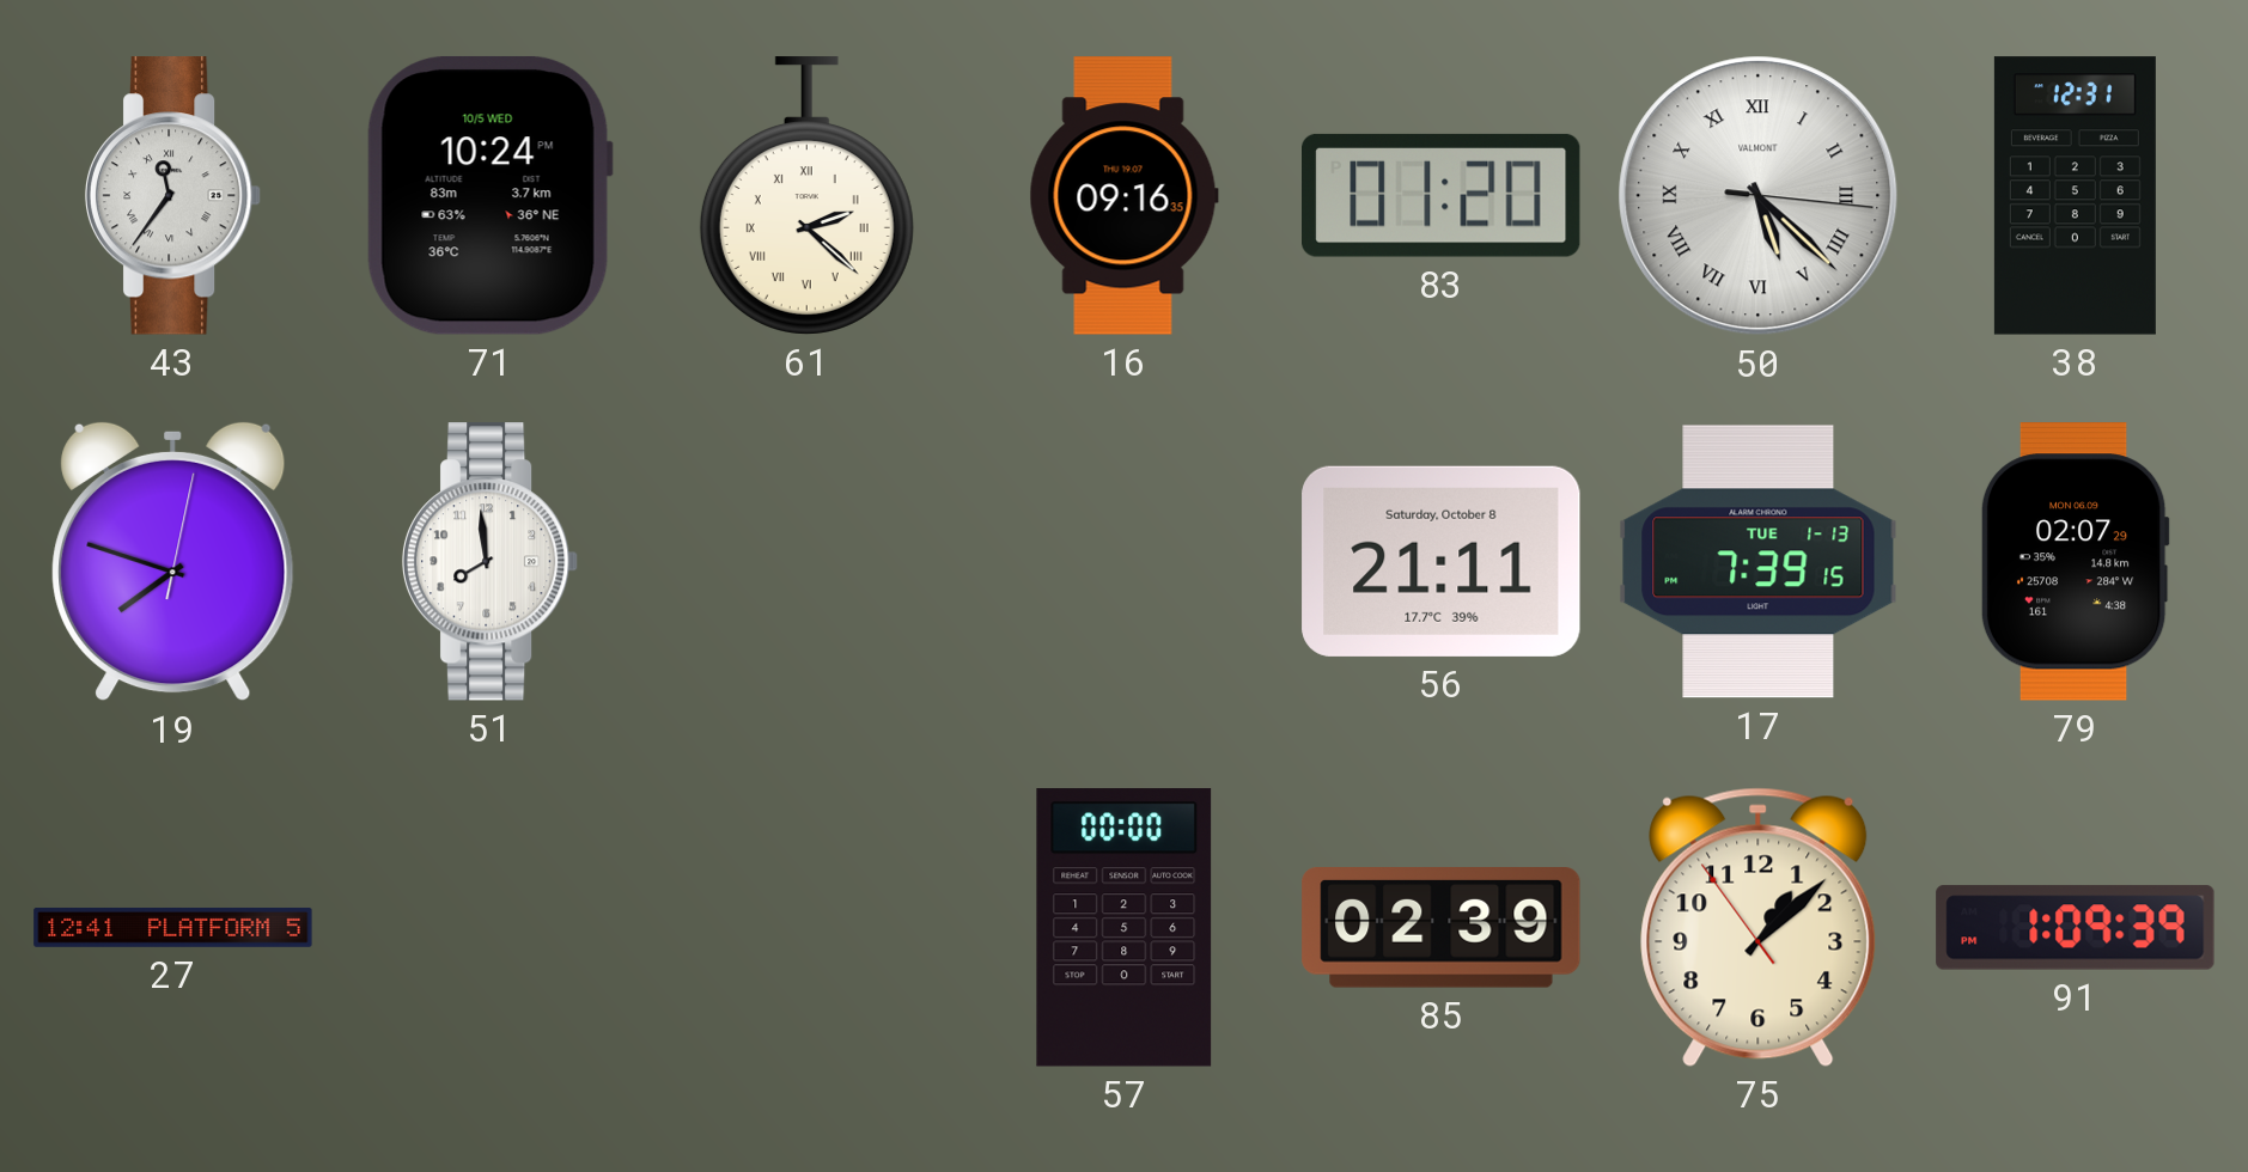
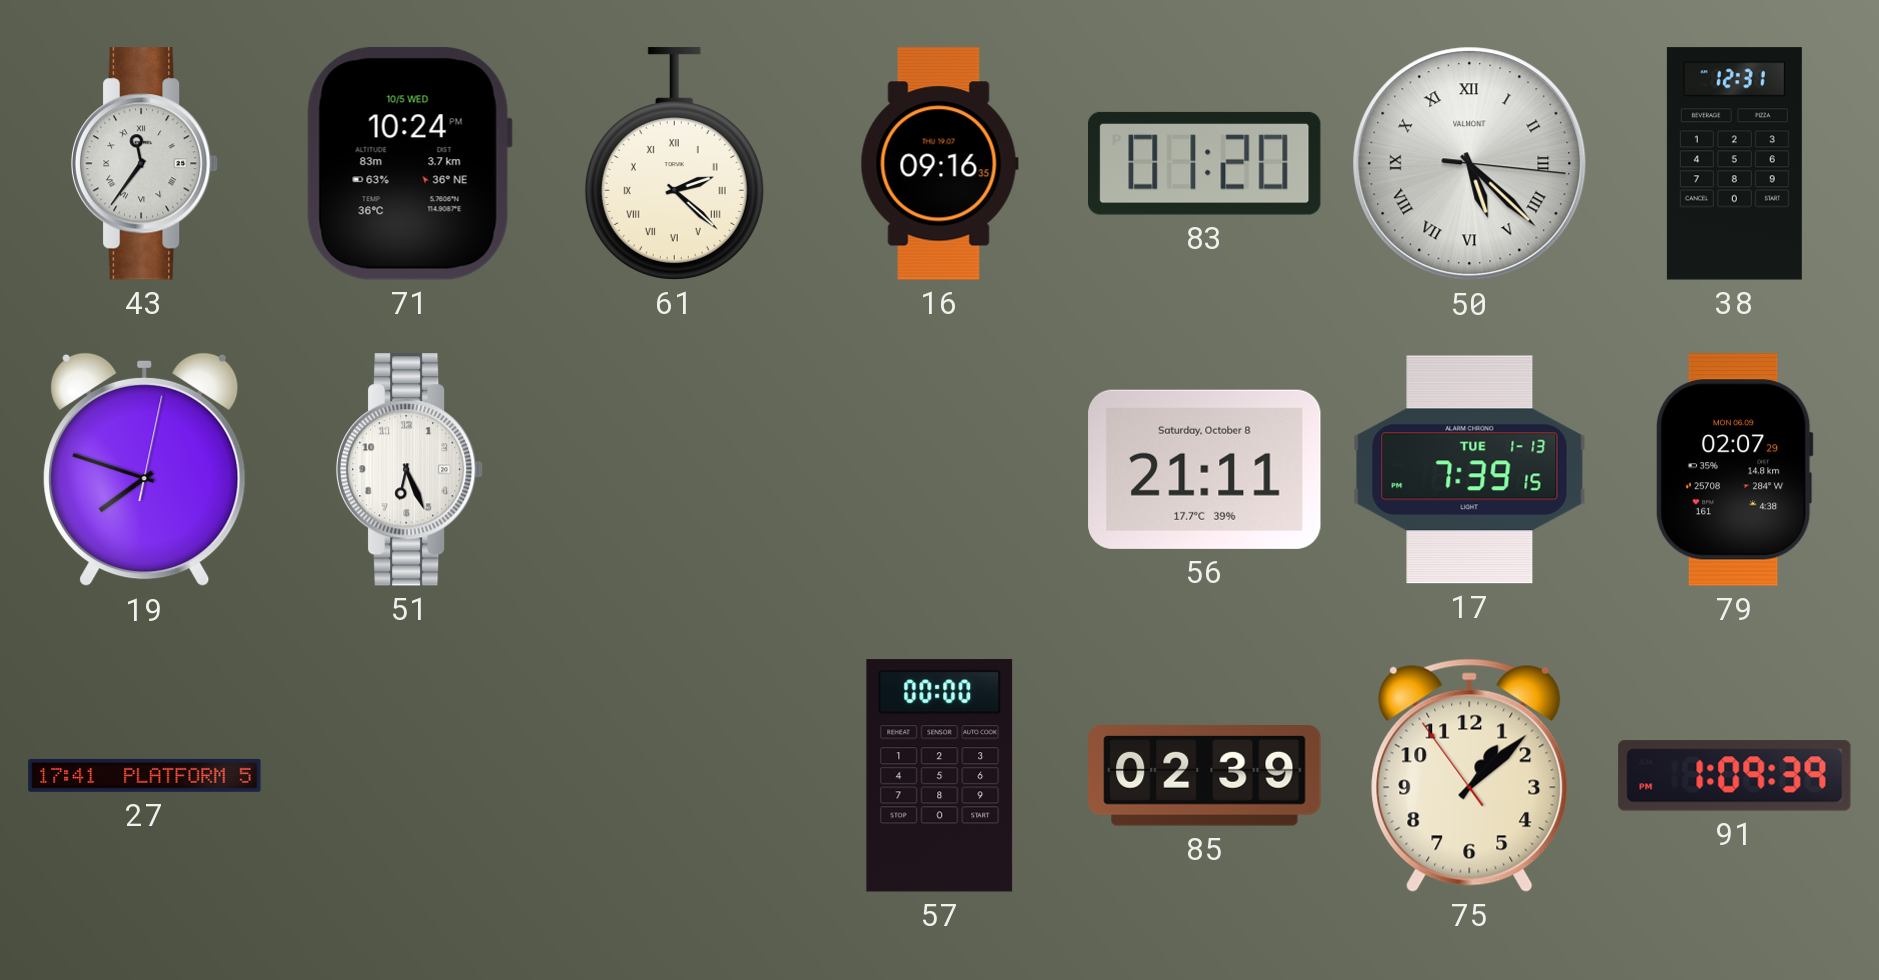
51: 7:59 -> 6:26
27: 12:41 -> 17:41
